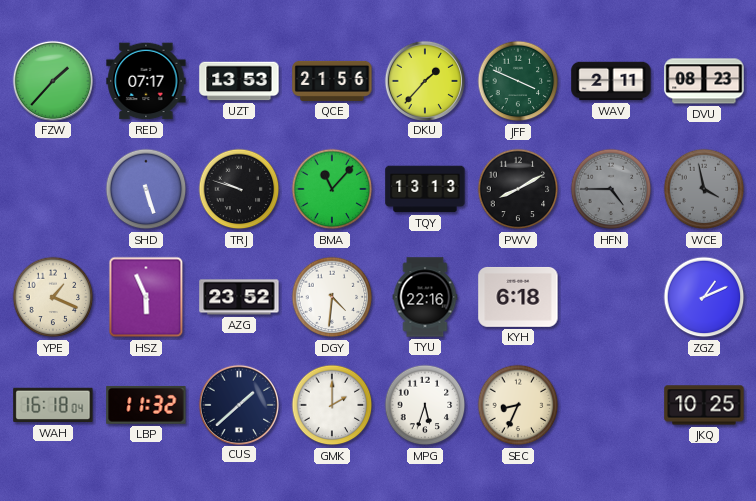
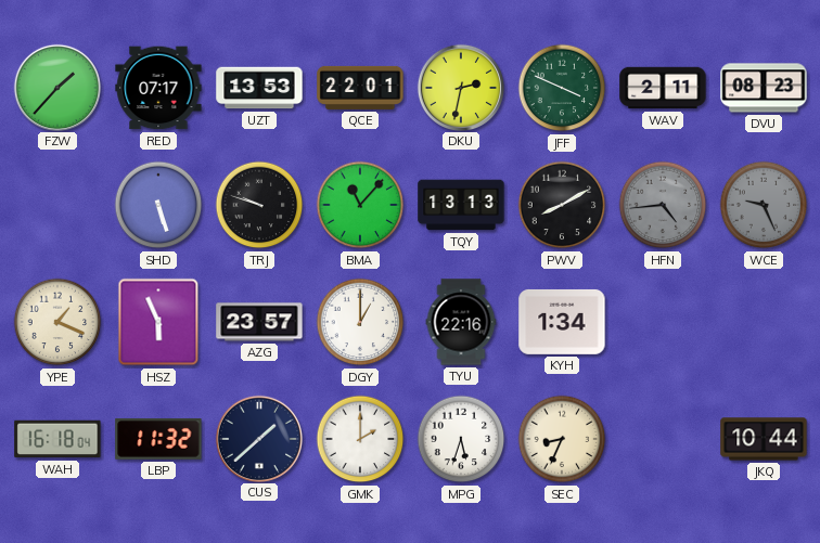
QCE: 21:56 -> 22:01
DKU: 1:37 -> 2:32
HFN: 4:45 -> 4:44
WCE: 3:58 -> 9:26
AZG: 23:52 -> 23:57
DGY: 4:31 -> 1:00
KYH: 6:18 -> 1:34
ZGZ: 1:11 -> none
JKQ: 10:25 -> 10:44
